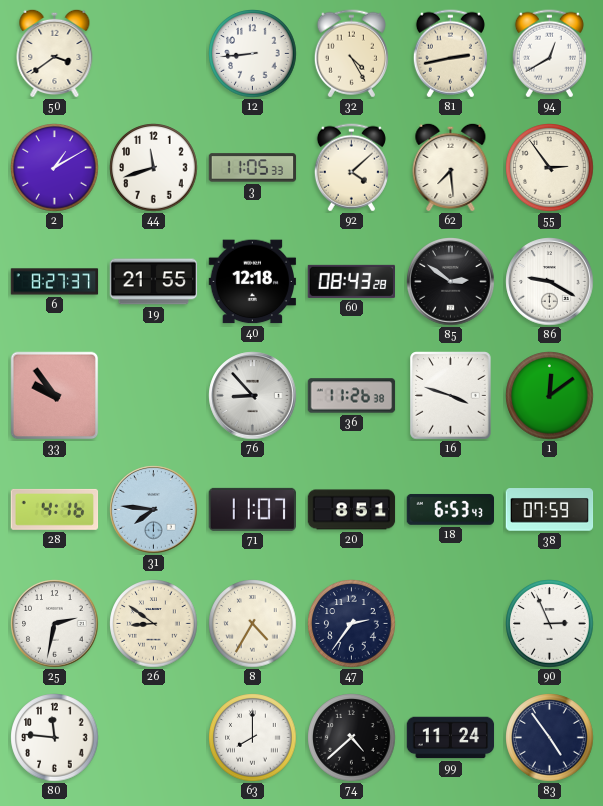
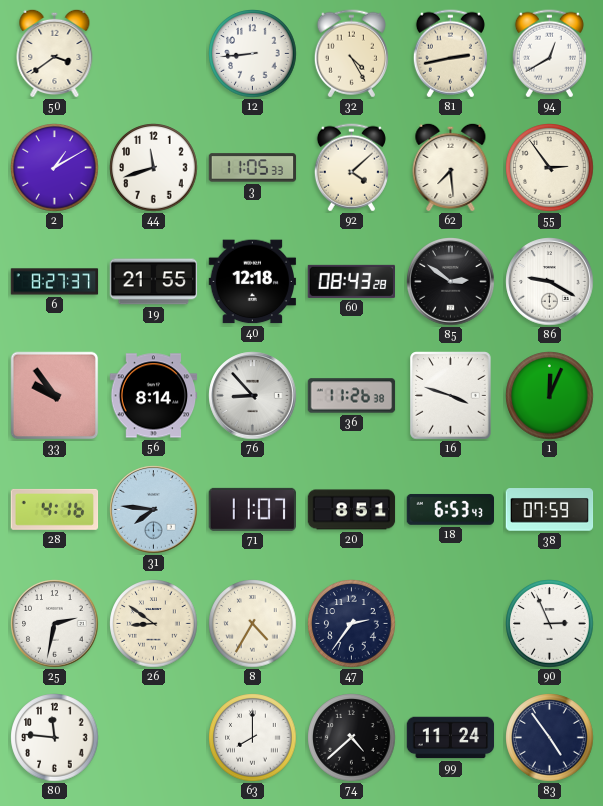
56: none -> 8:14
1: 12:09 -> 12:04
